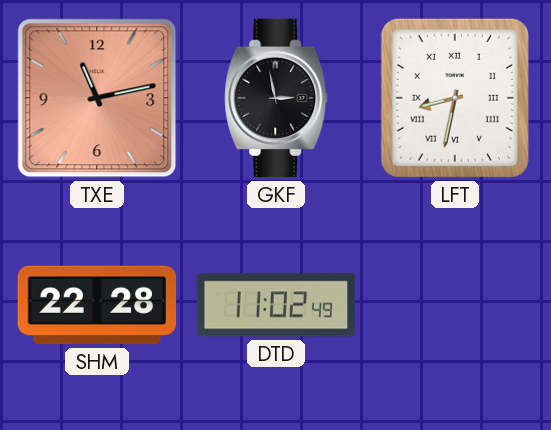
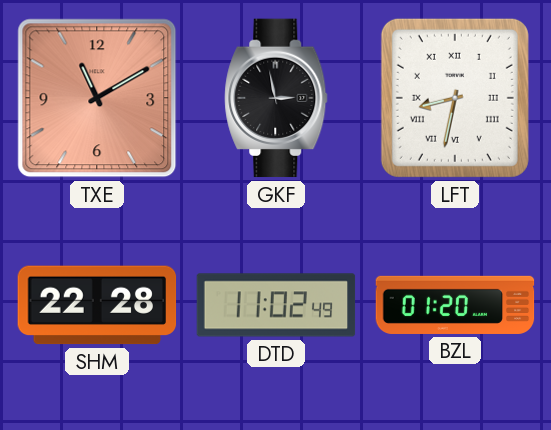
TXE: 11:13 -> 11:10
BZL: none -> 01:20
